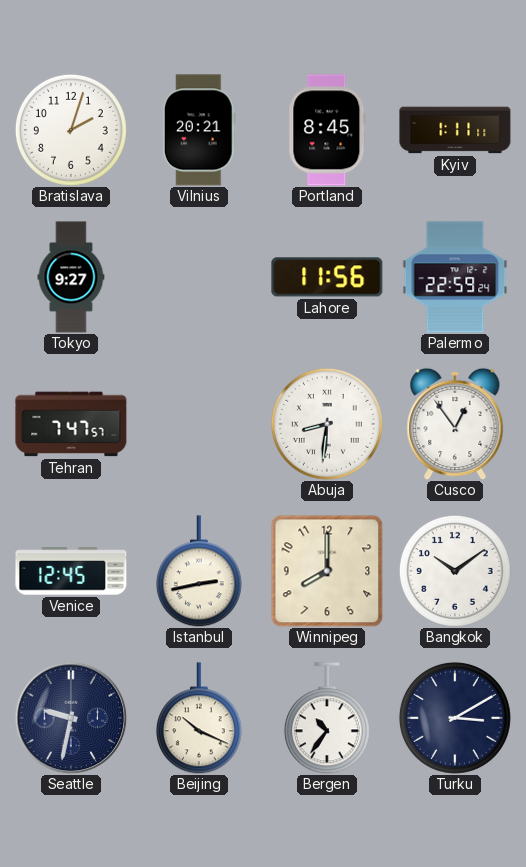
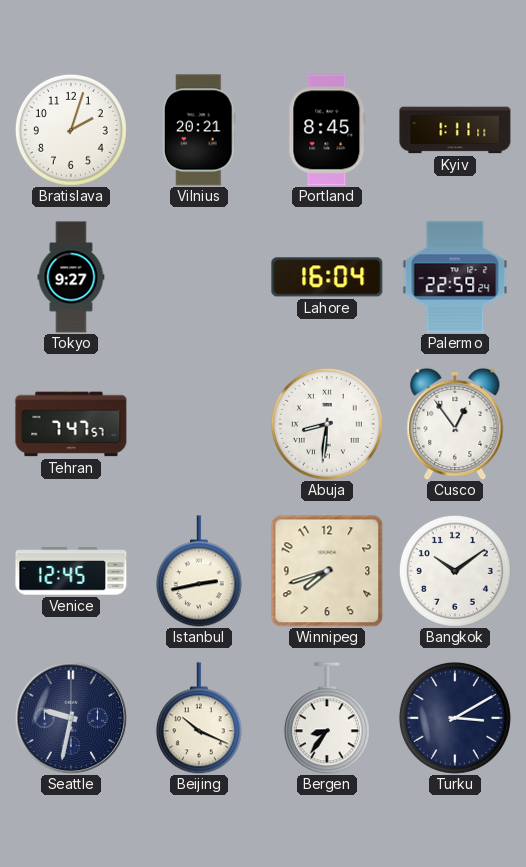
Lahore: 11:56 -> 16:04
Winnipeg: 8:00 -> 7:42
Bergen: 10:36 -> 8:36
